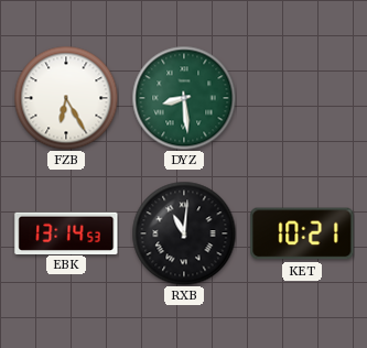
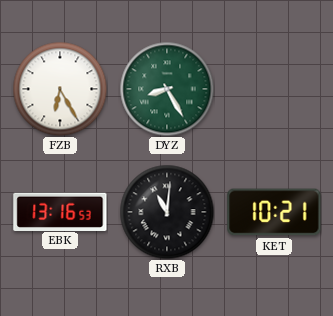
DYZ: 8:29 -> 8:25
EBK: 13:14 -> 13:16
